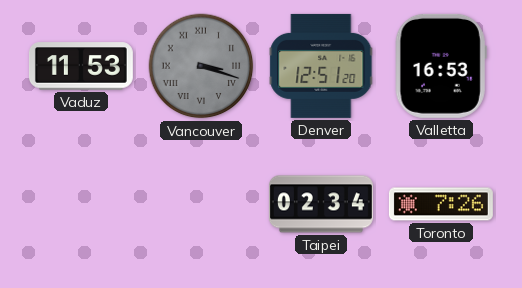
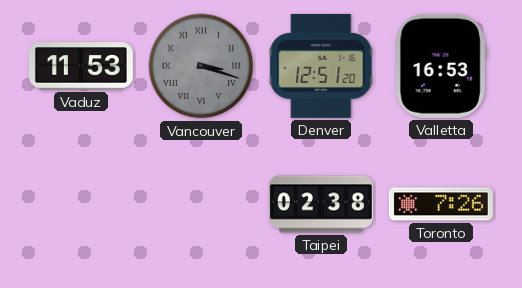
Taipei: 02:34 -> 02:38
